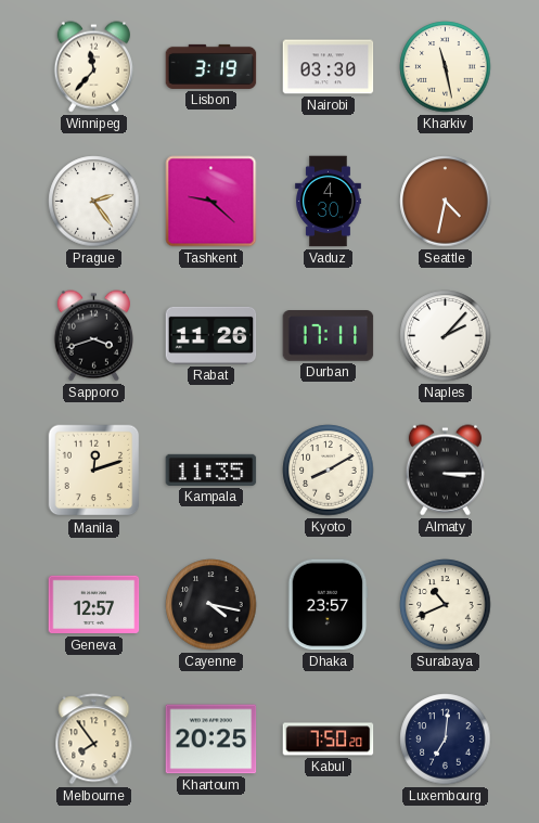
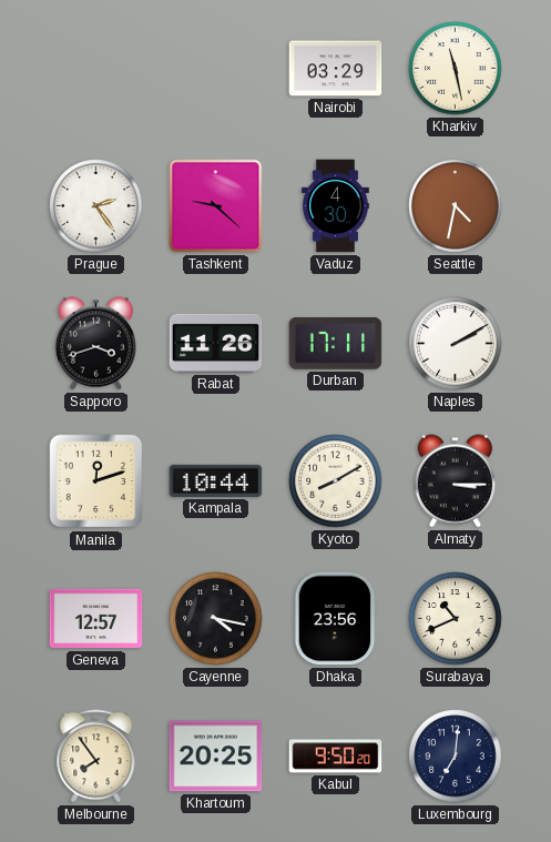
Winnipeg: 11:37 -> none
Lisbon: 3:19 -> none
Nairobi: 03:30 -> 03:29
Naples: 2:07 -> 2:10
Kampala: 11:35 -> 10:44
Dhaka: 23:57 -> 23:56
Kabul: 7:50 -> 9:50
